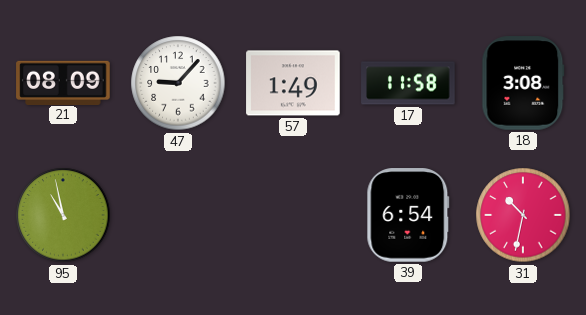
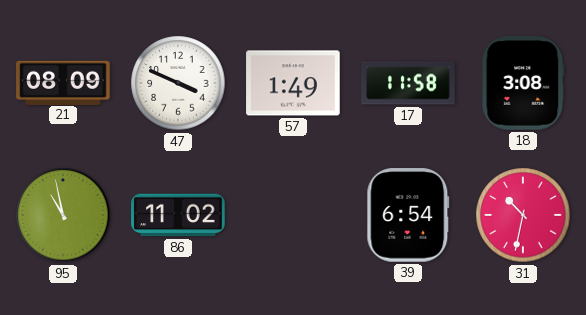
47: 9:07 -> 3:49
86: none -> 11:02
